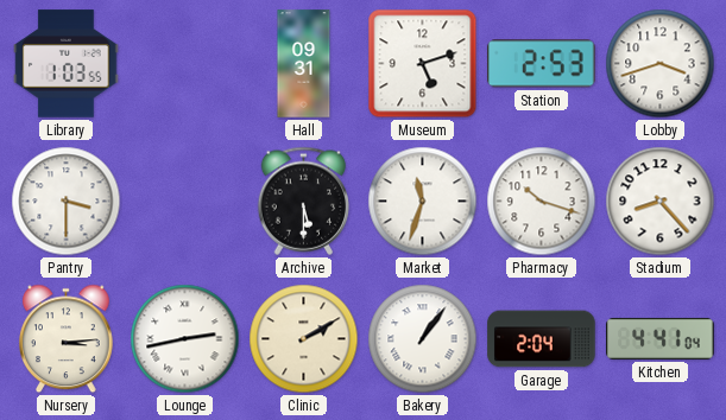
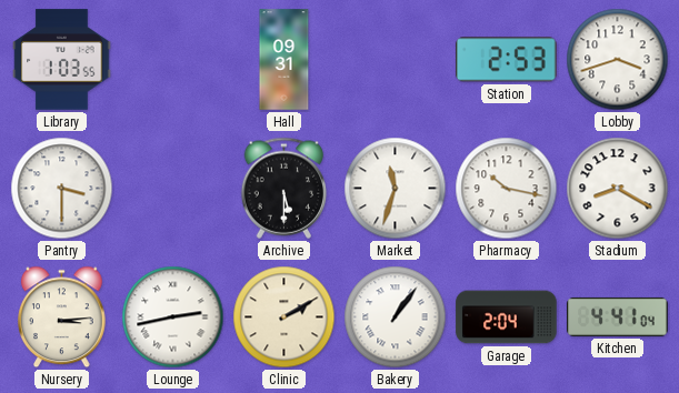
Museum: 5:12 -> none
Pharmacy: 10:18 -> 10:17
Stadium: 8:23 -> 8:20
